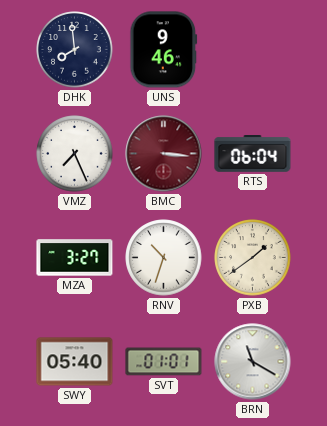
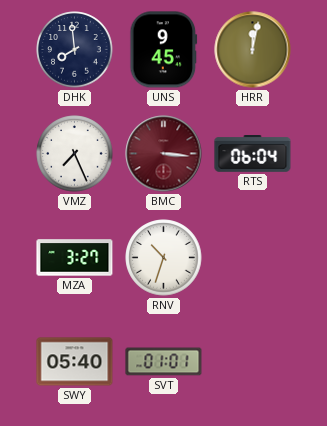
UNS: 9:46 -> 9:45
HRR: none -> 12:02
PXB: 1:39 -> none
BRN: 11:20 -> none
